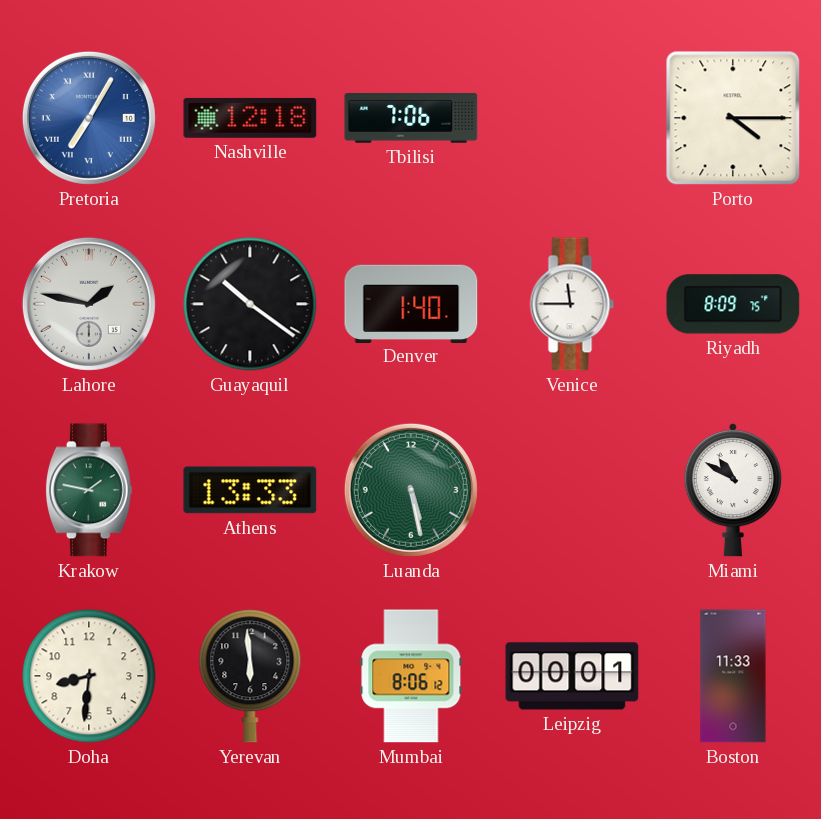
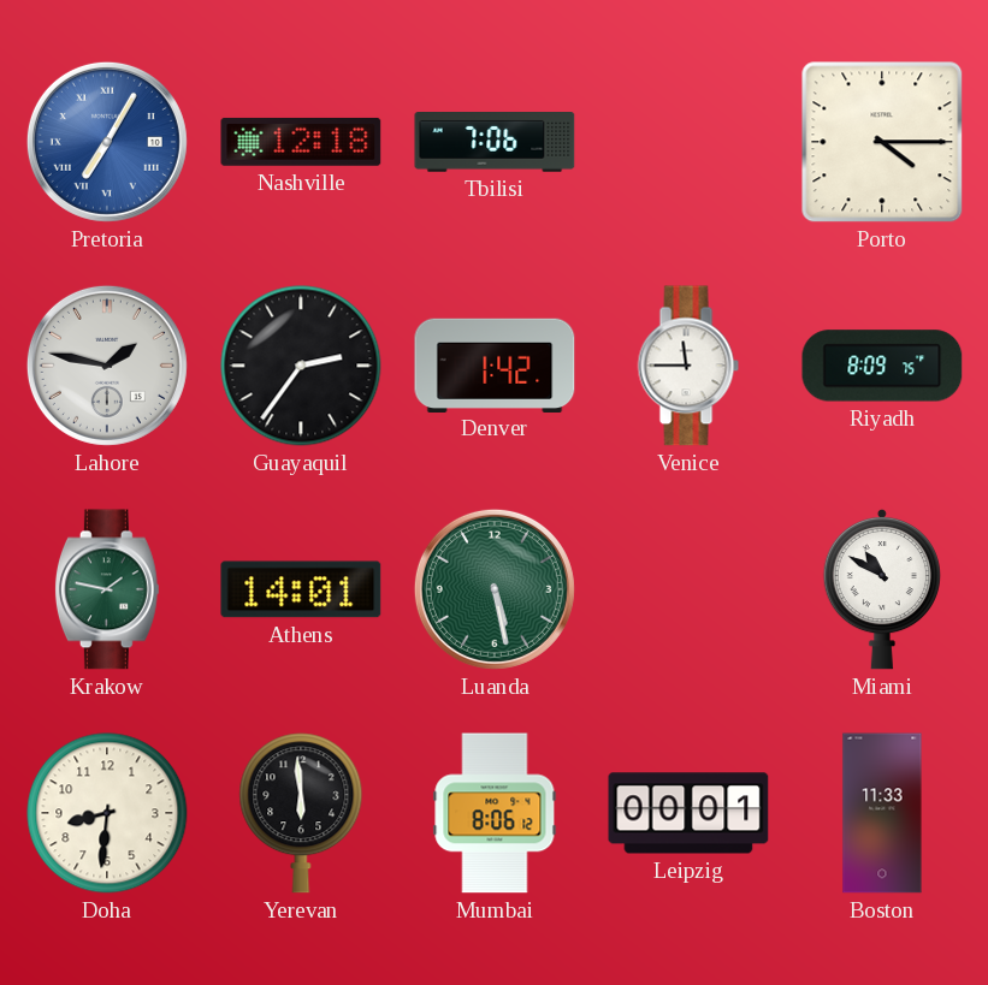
Guayaquil: 10:21 -> 2:36
Denver: 1:40 -> 1:42
Athens: 13:33 -> 14:01
